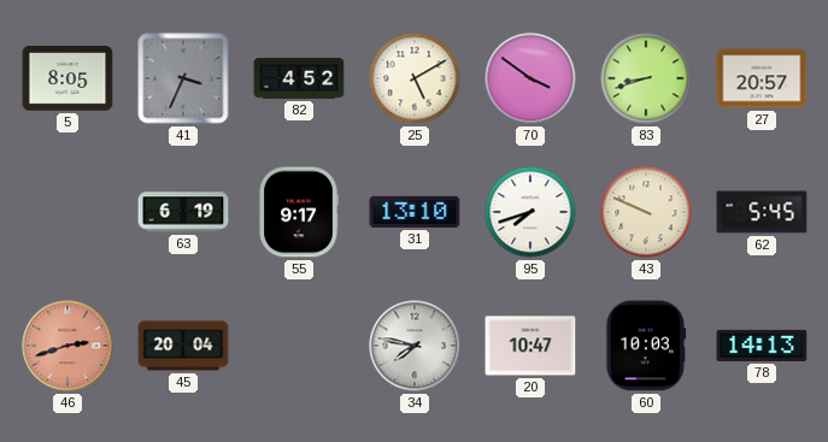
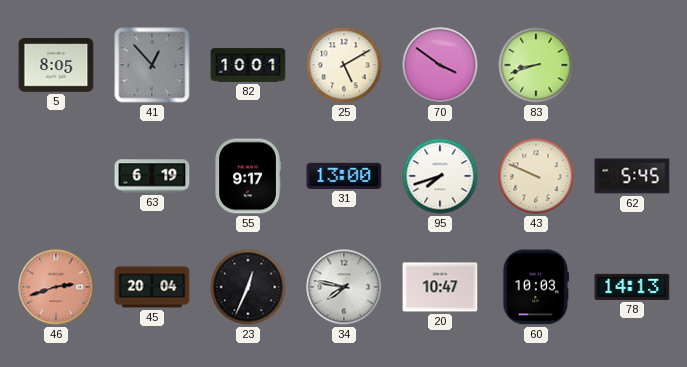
41: 3:34 -> 12:53
82: 4:52 -> 10:01
27: 20:57 -> none
31: 13:10 -> 13:00
23: none -> 12:34
